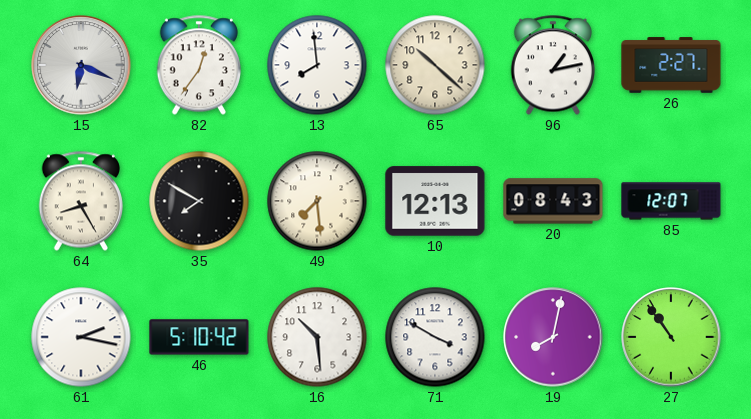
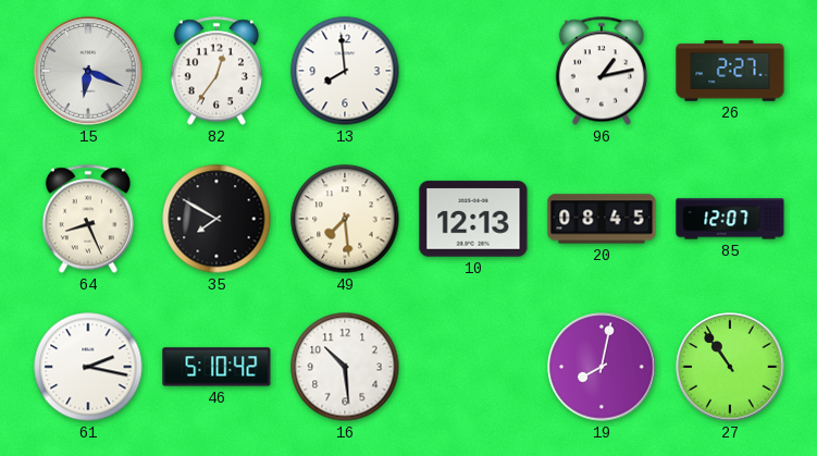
65: 10:22 -> none
64: 8:25 -> 8:26
20: 08:43 -> 08:45
71: 3:50 -> none
